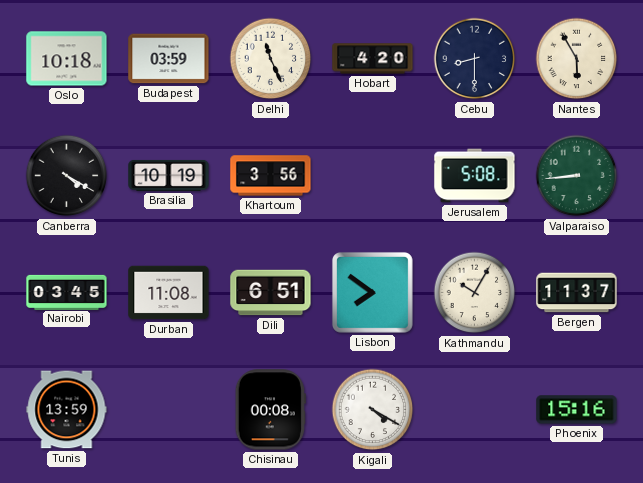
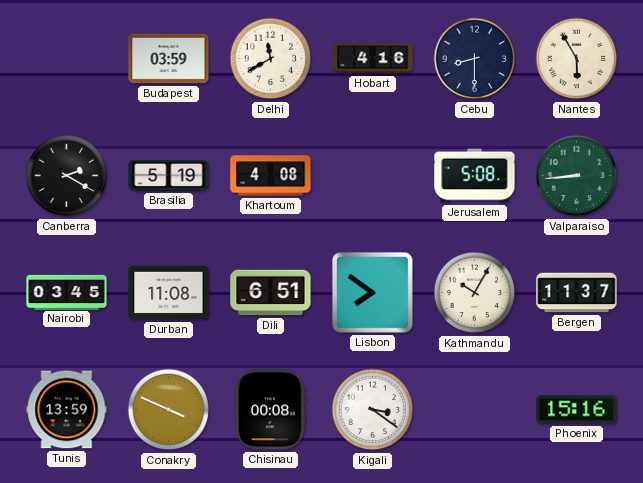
Oslo: 10:18 -> none
Delhi: 11:26 -> 11:40
Hobart: 4:20 -> 4:16
Canberra: 4:20 -> 2:20
Brasilia: 10:19 -> 5:19
Khartoum: 3:56 -> 4:08
Conakry: none -> 3:49
Kigali: 4:20 -> 3:21
